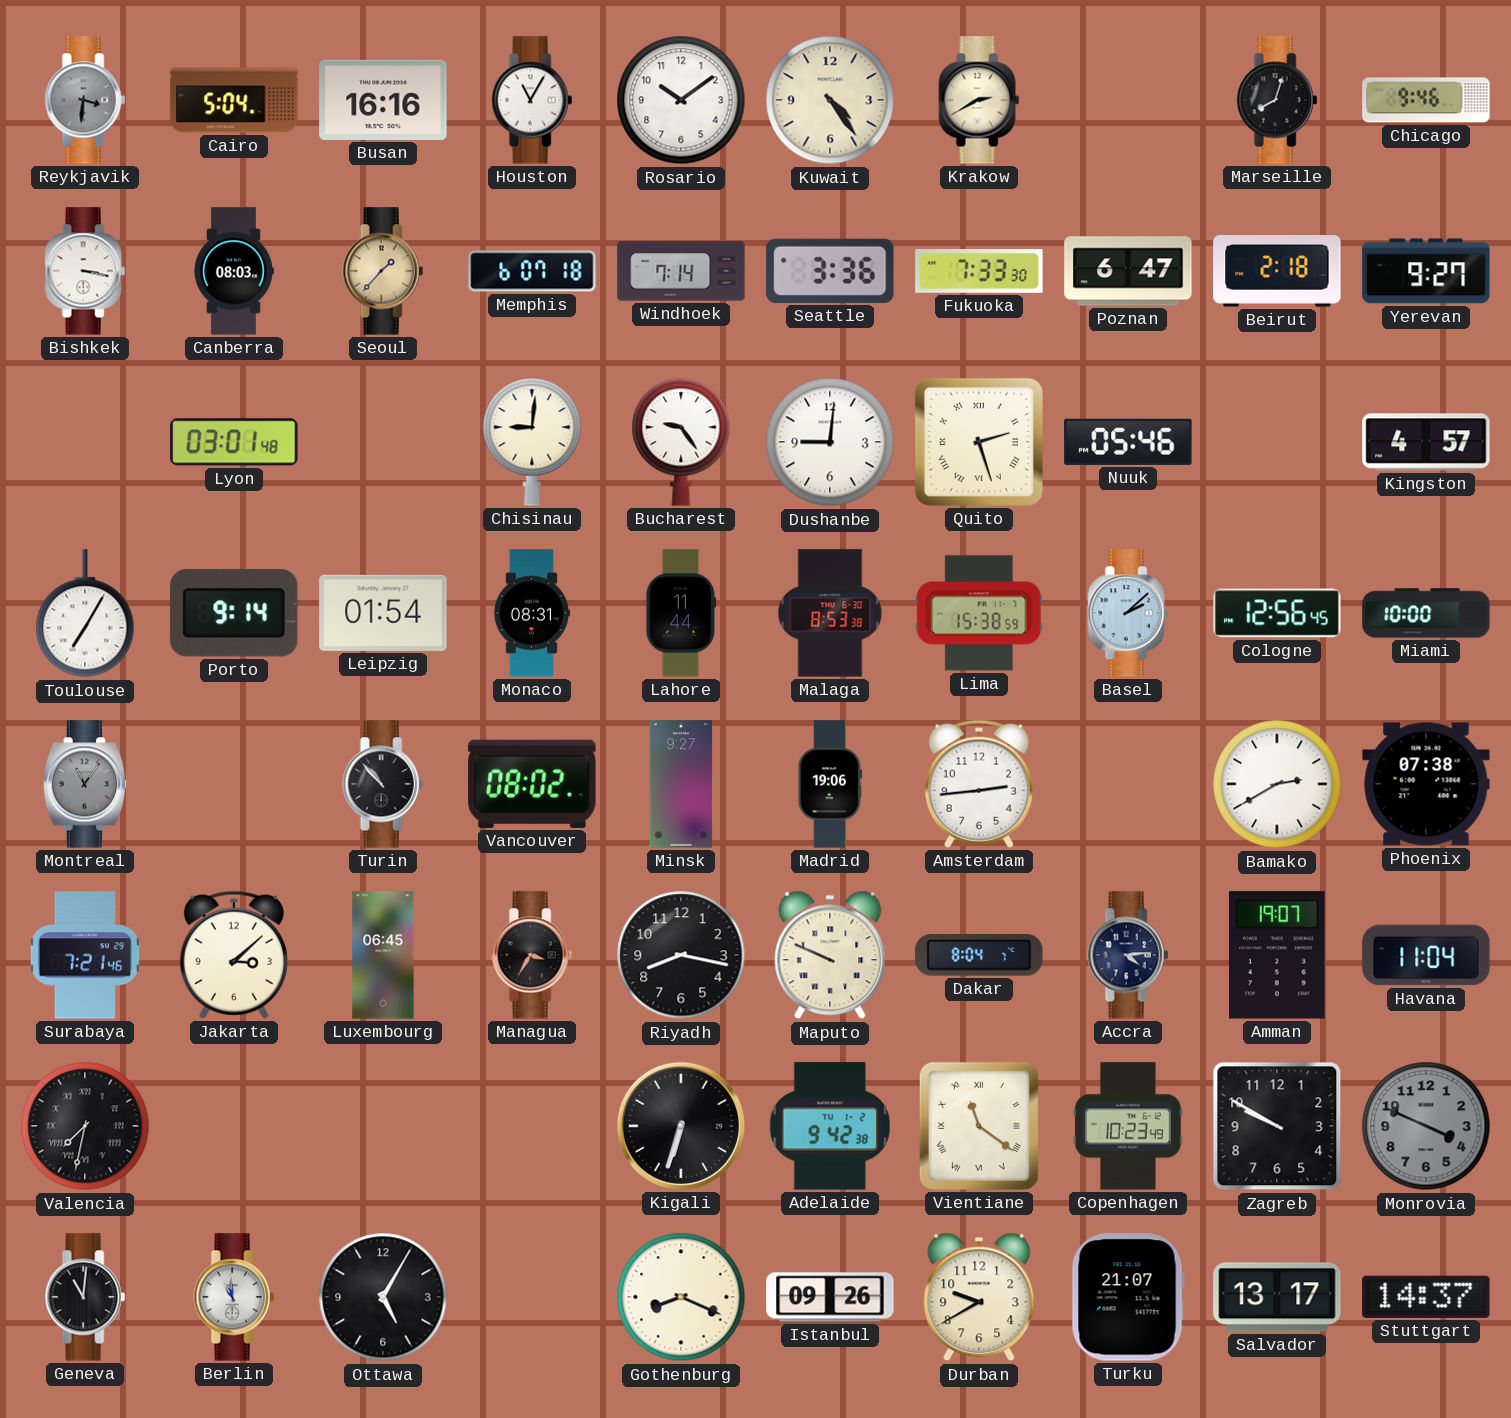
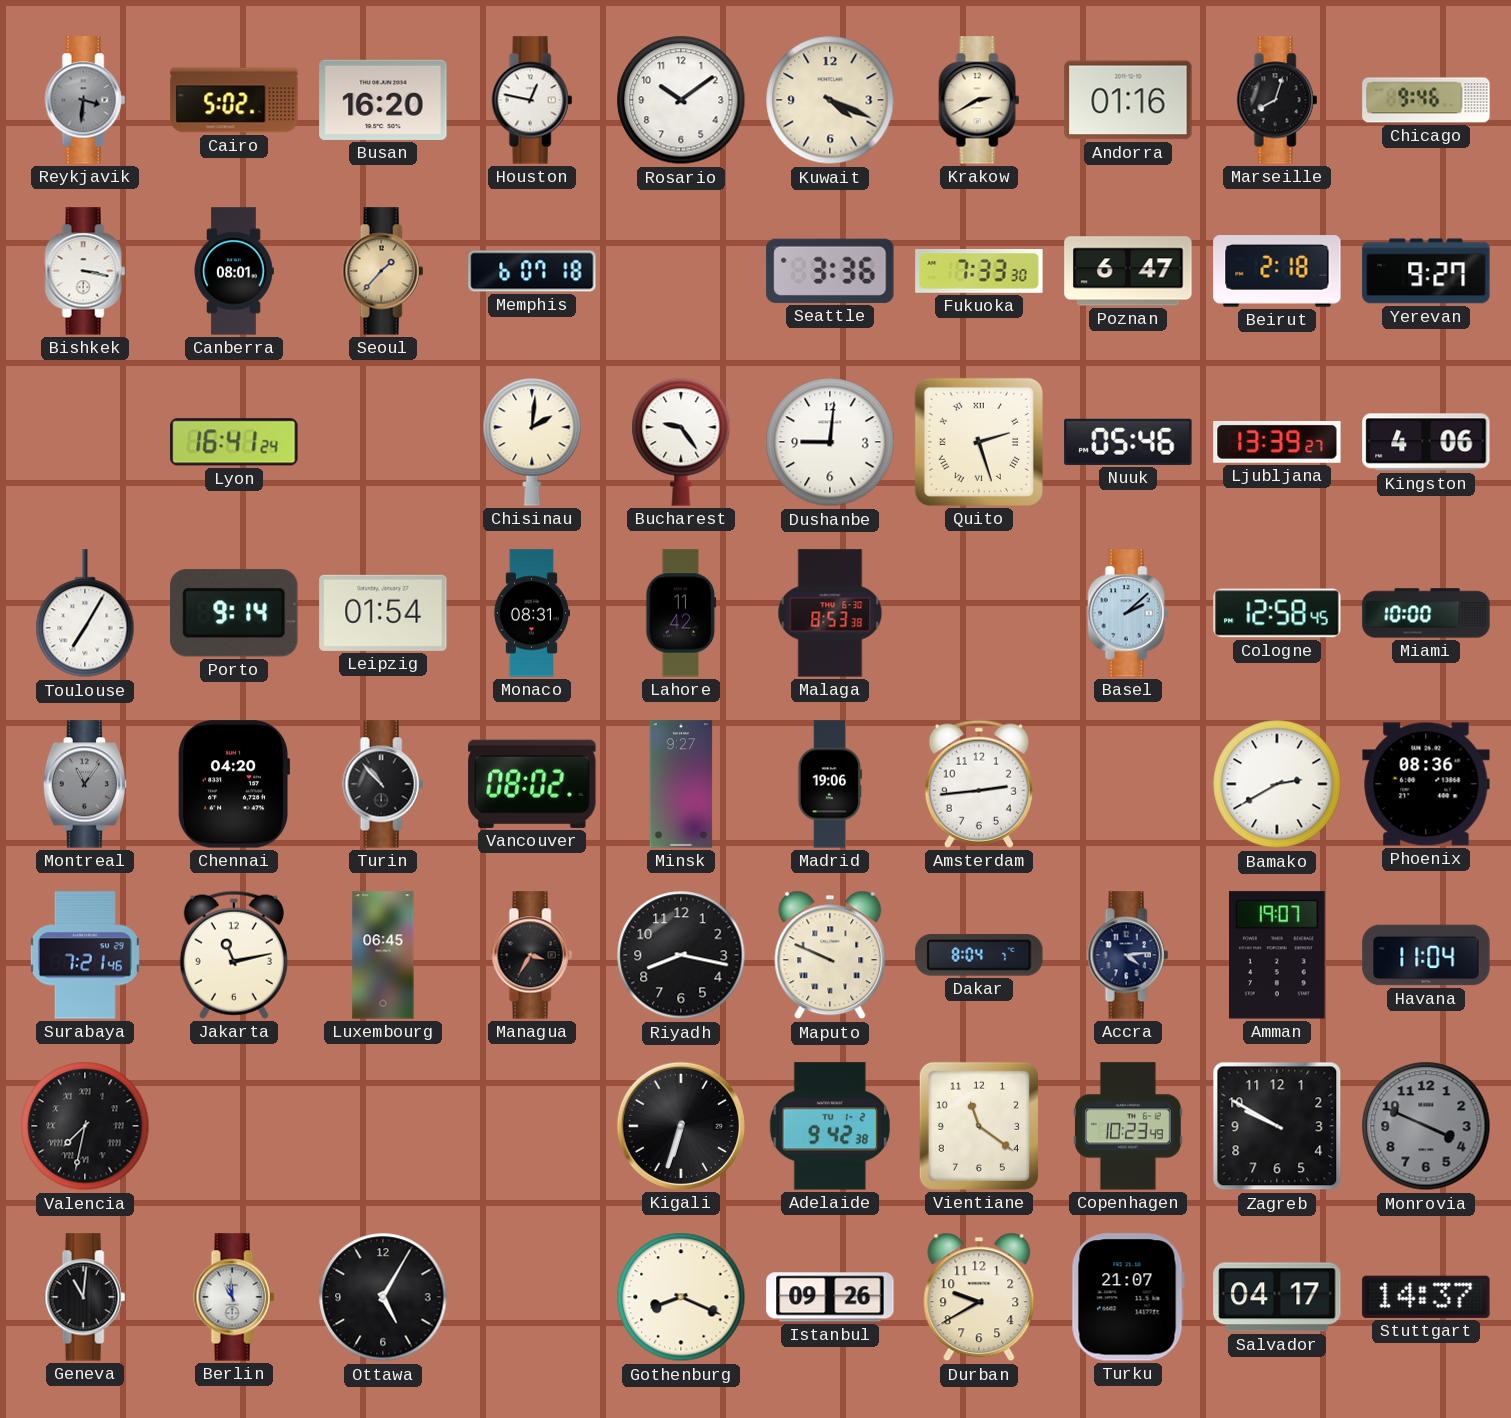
Cairo: 5:04 -> 5:02
Busan: 16:16 -> 16:20
Houston: 11:05 -> 12:47
Kuwait: 4:24 -> 4:19
Andorra: none -> 01:16
Canberra: 08:03 -> 08:01
Windhoek: 7:14 -> none
Lyon: 03:01 -> 16:41
Chisinau: 9:01 -> 2:01
Ljubljana: none -> 13:39
Kingston: 4:57 -> 4:06
Lahore: 11:44 -> 11:42
Lima: 15:38 -> none
Cologne: 12:56 -> 12:58
Chennai: none -> 04:20
Phoenix: 07:38 -> 08:36
Jakarta: 3:08 -> 11:13
Vientiane numerals: Roman -> Arabic
Salvador: 13:17 -> 04:17
